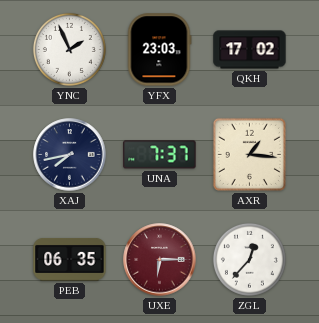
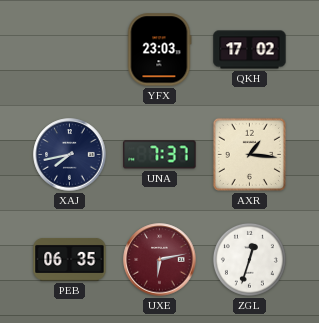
YNC: 1:56 -> none
UXE: 6:15 -> 6:13
ZGL: 12:37 -> 12:33
